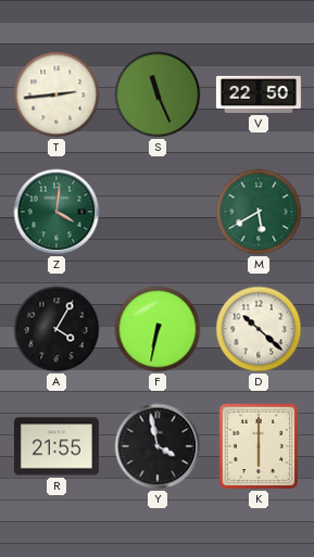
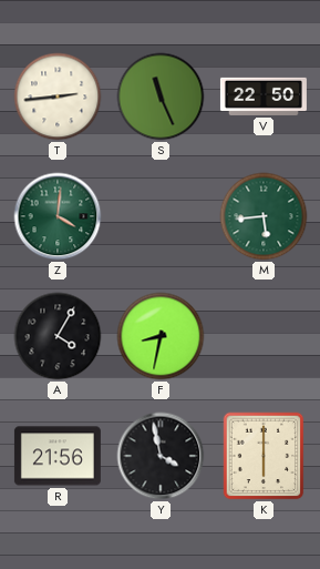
M: 5:40 -> 5:44
F: 6:32 -> 8:32
D: 10:22 -> none
R: 21:55 -> 21:56
